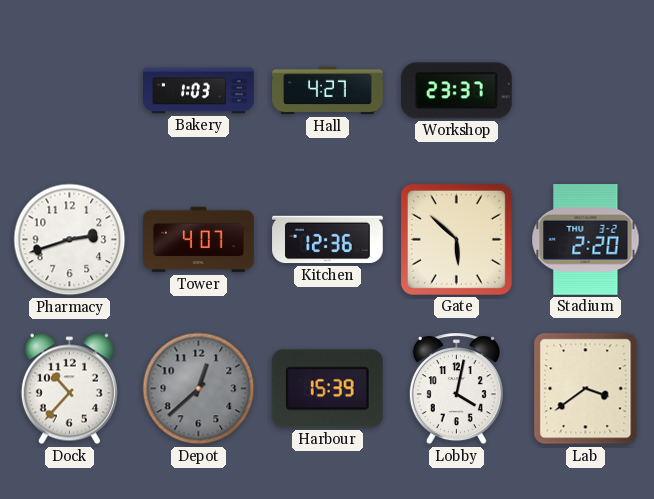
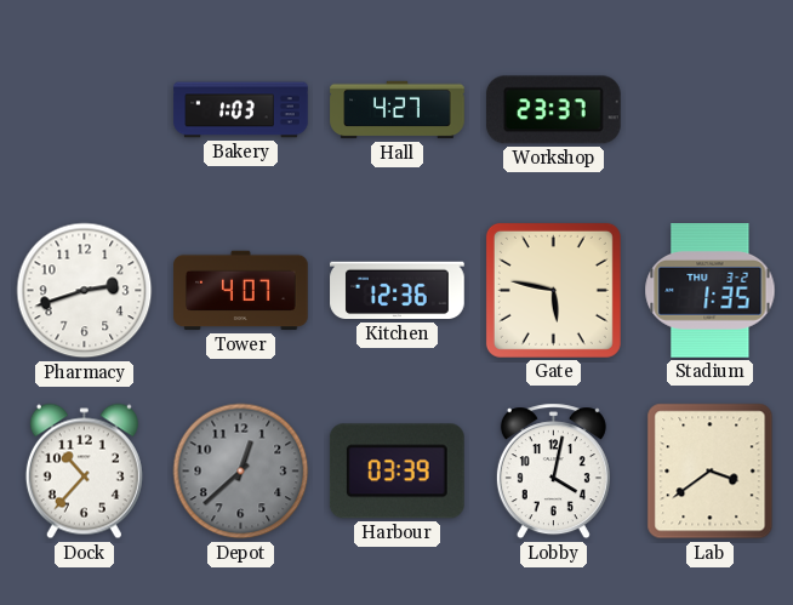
Gate: 5:52 -> 5:47
Stadium: 2:20 -> 1:35
Harbour: 15:39 -> 03:39
